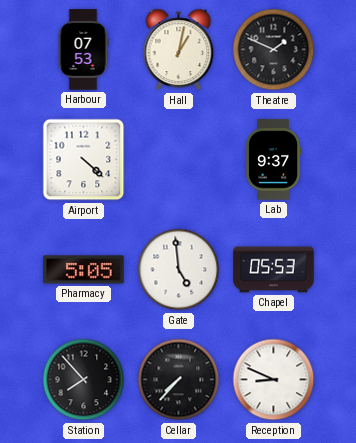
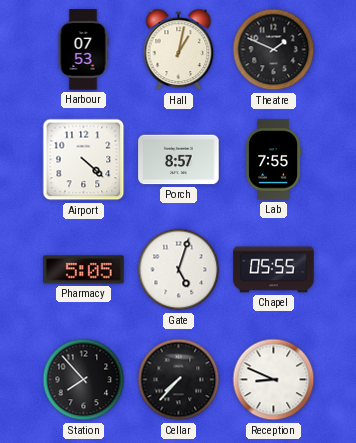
Porch: none -> 8:57
Lab: 9:37 -> 7:55
Gate: 4:59 -> 5:03
Chapel: 05:53 -> 05:55
